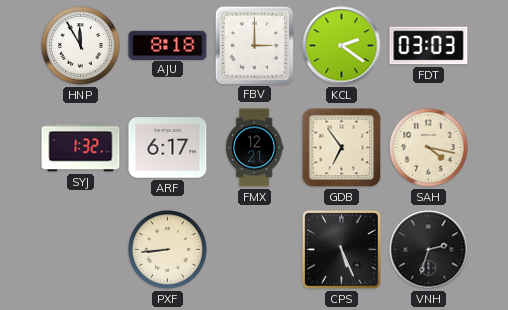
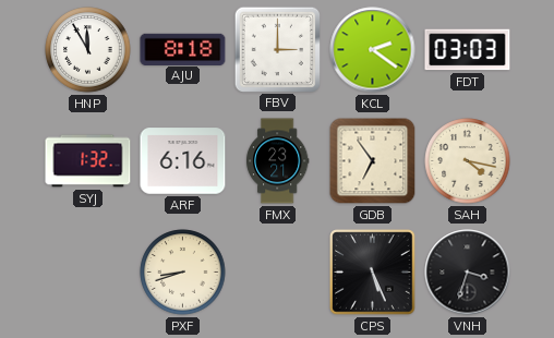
ARF: 6:17 -> 6:16
FMX: 12:21 -> 23:21
PXF: 8:44 -> 8:42
VNH: 2:33 -> 3:33
